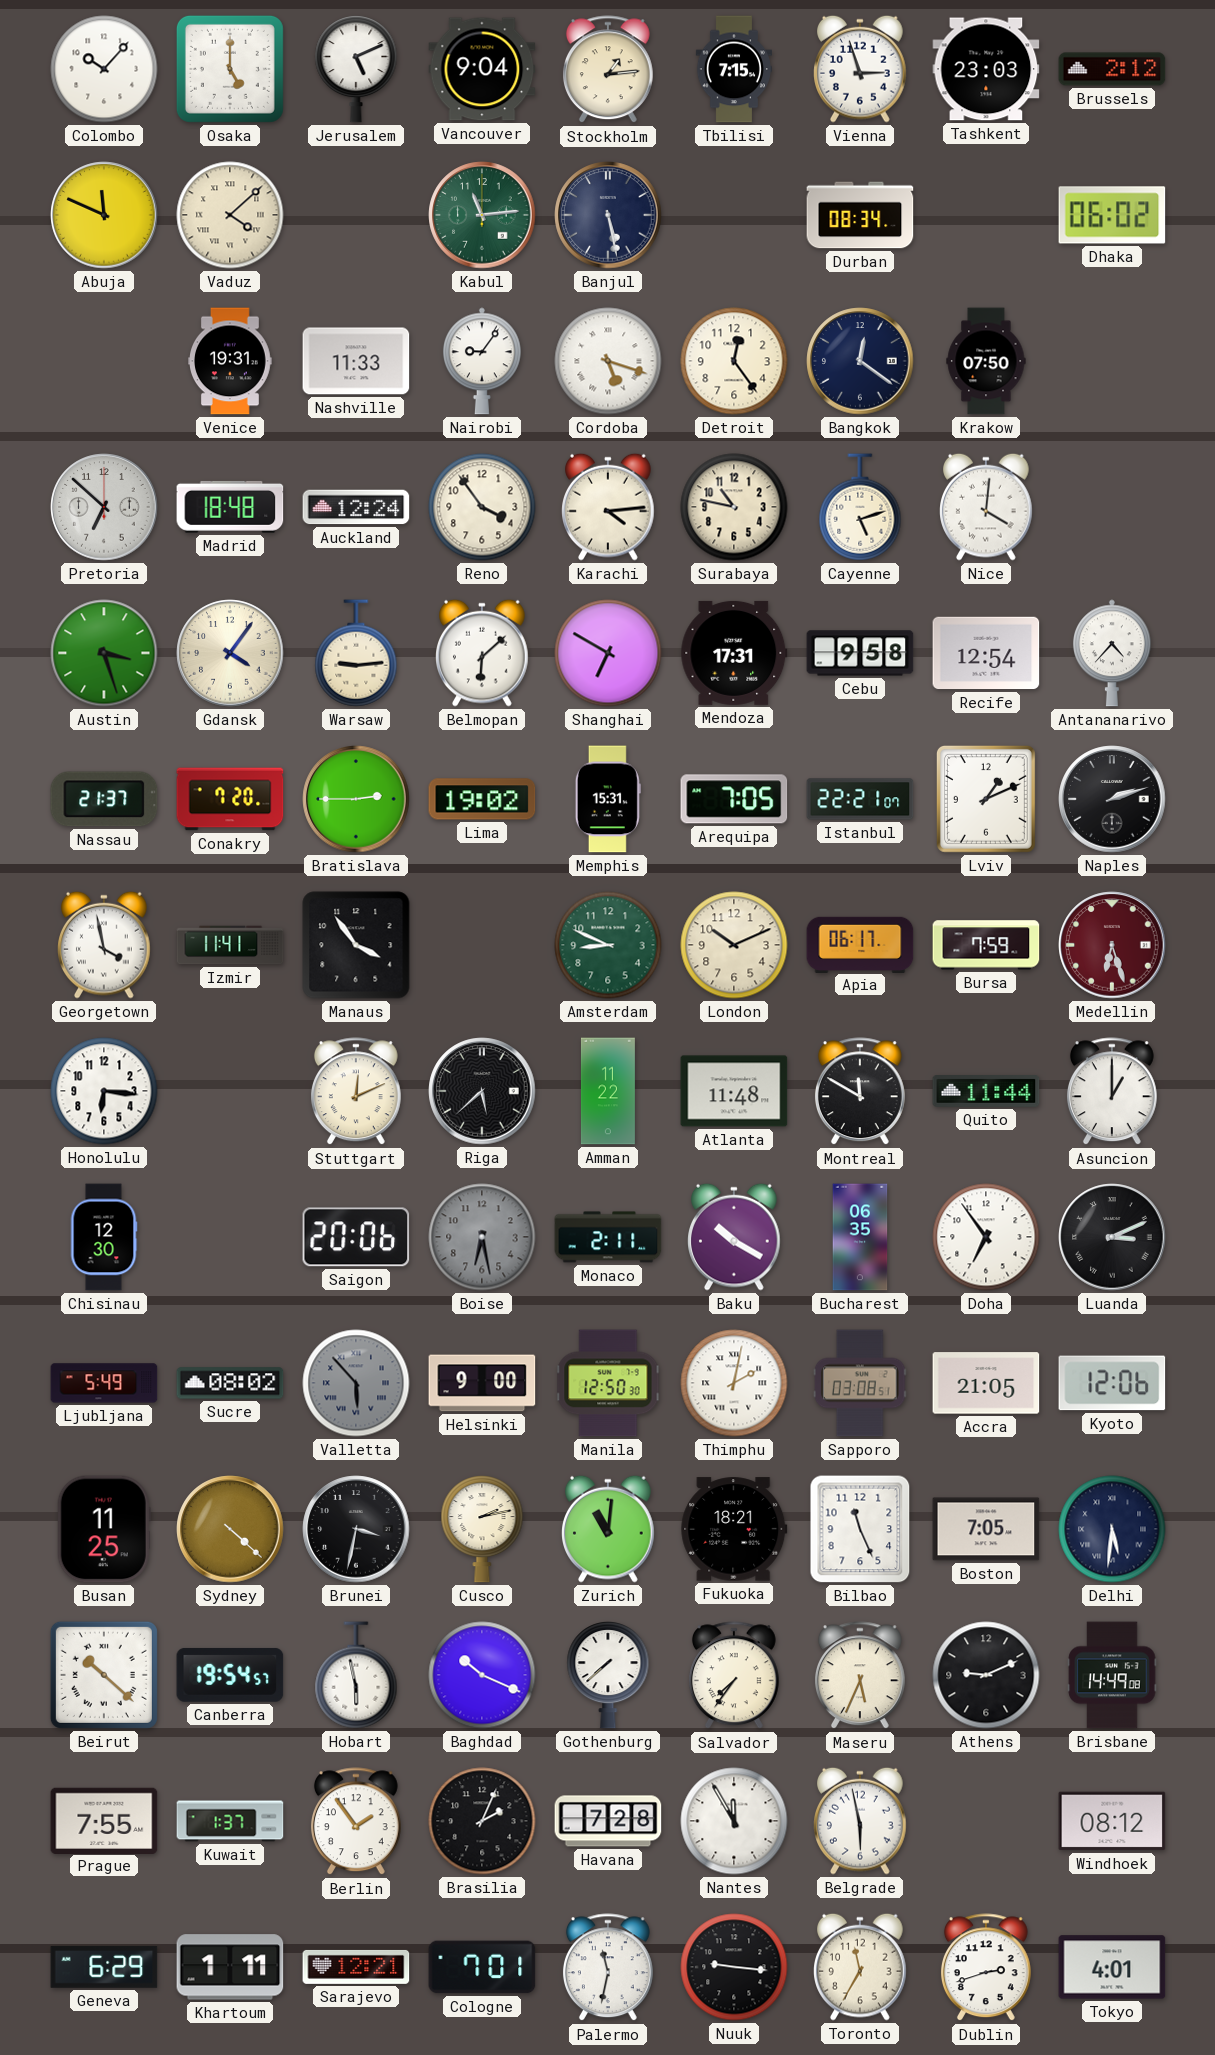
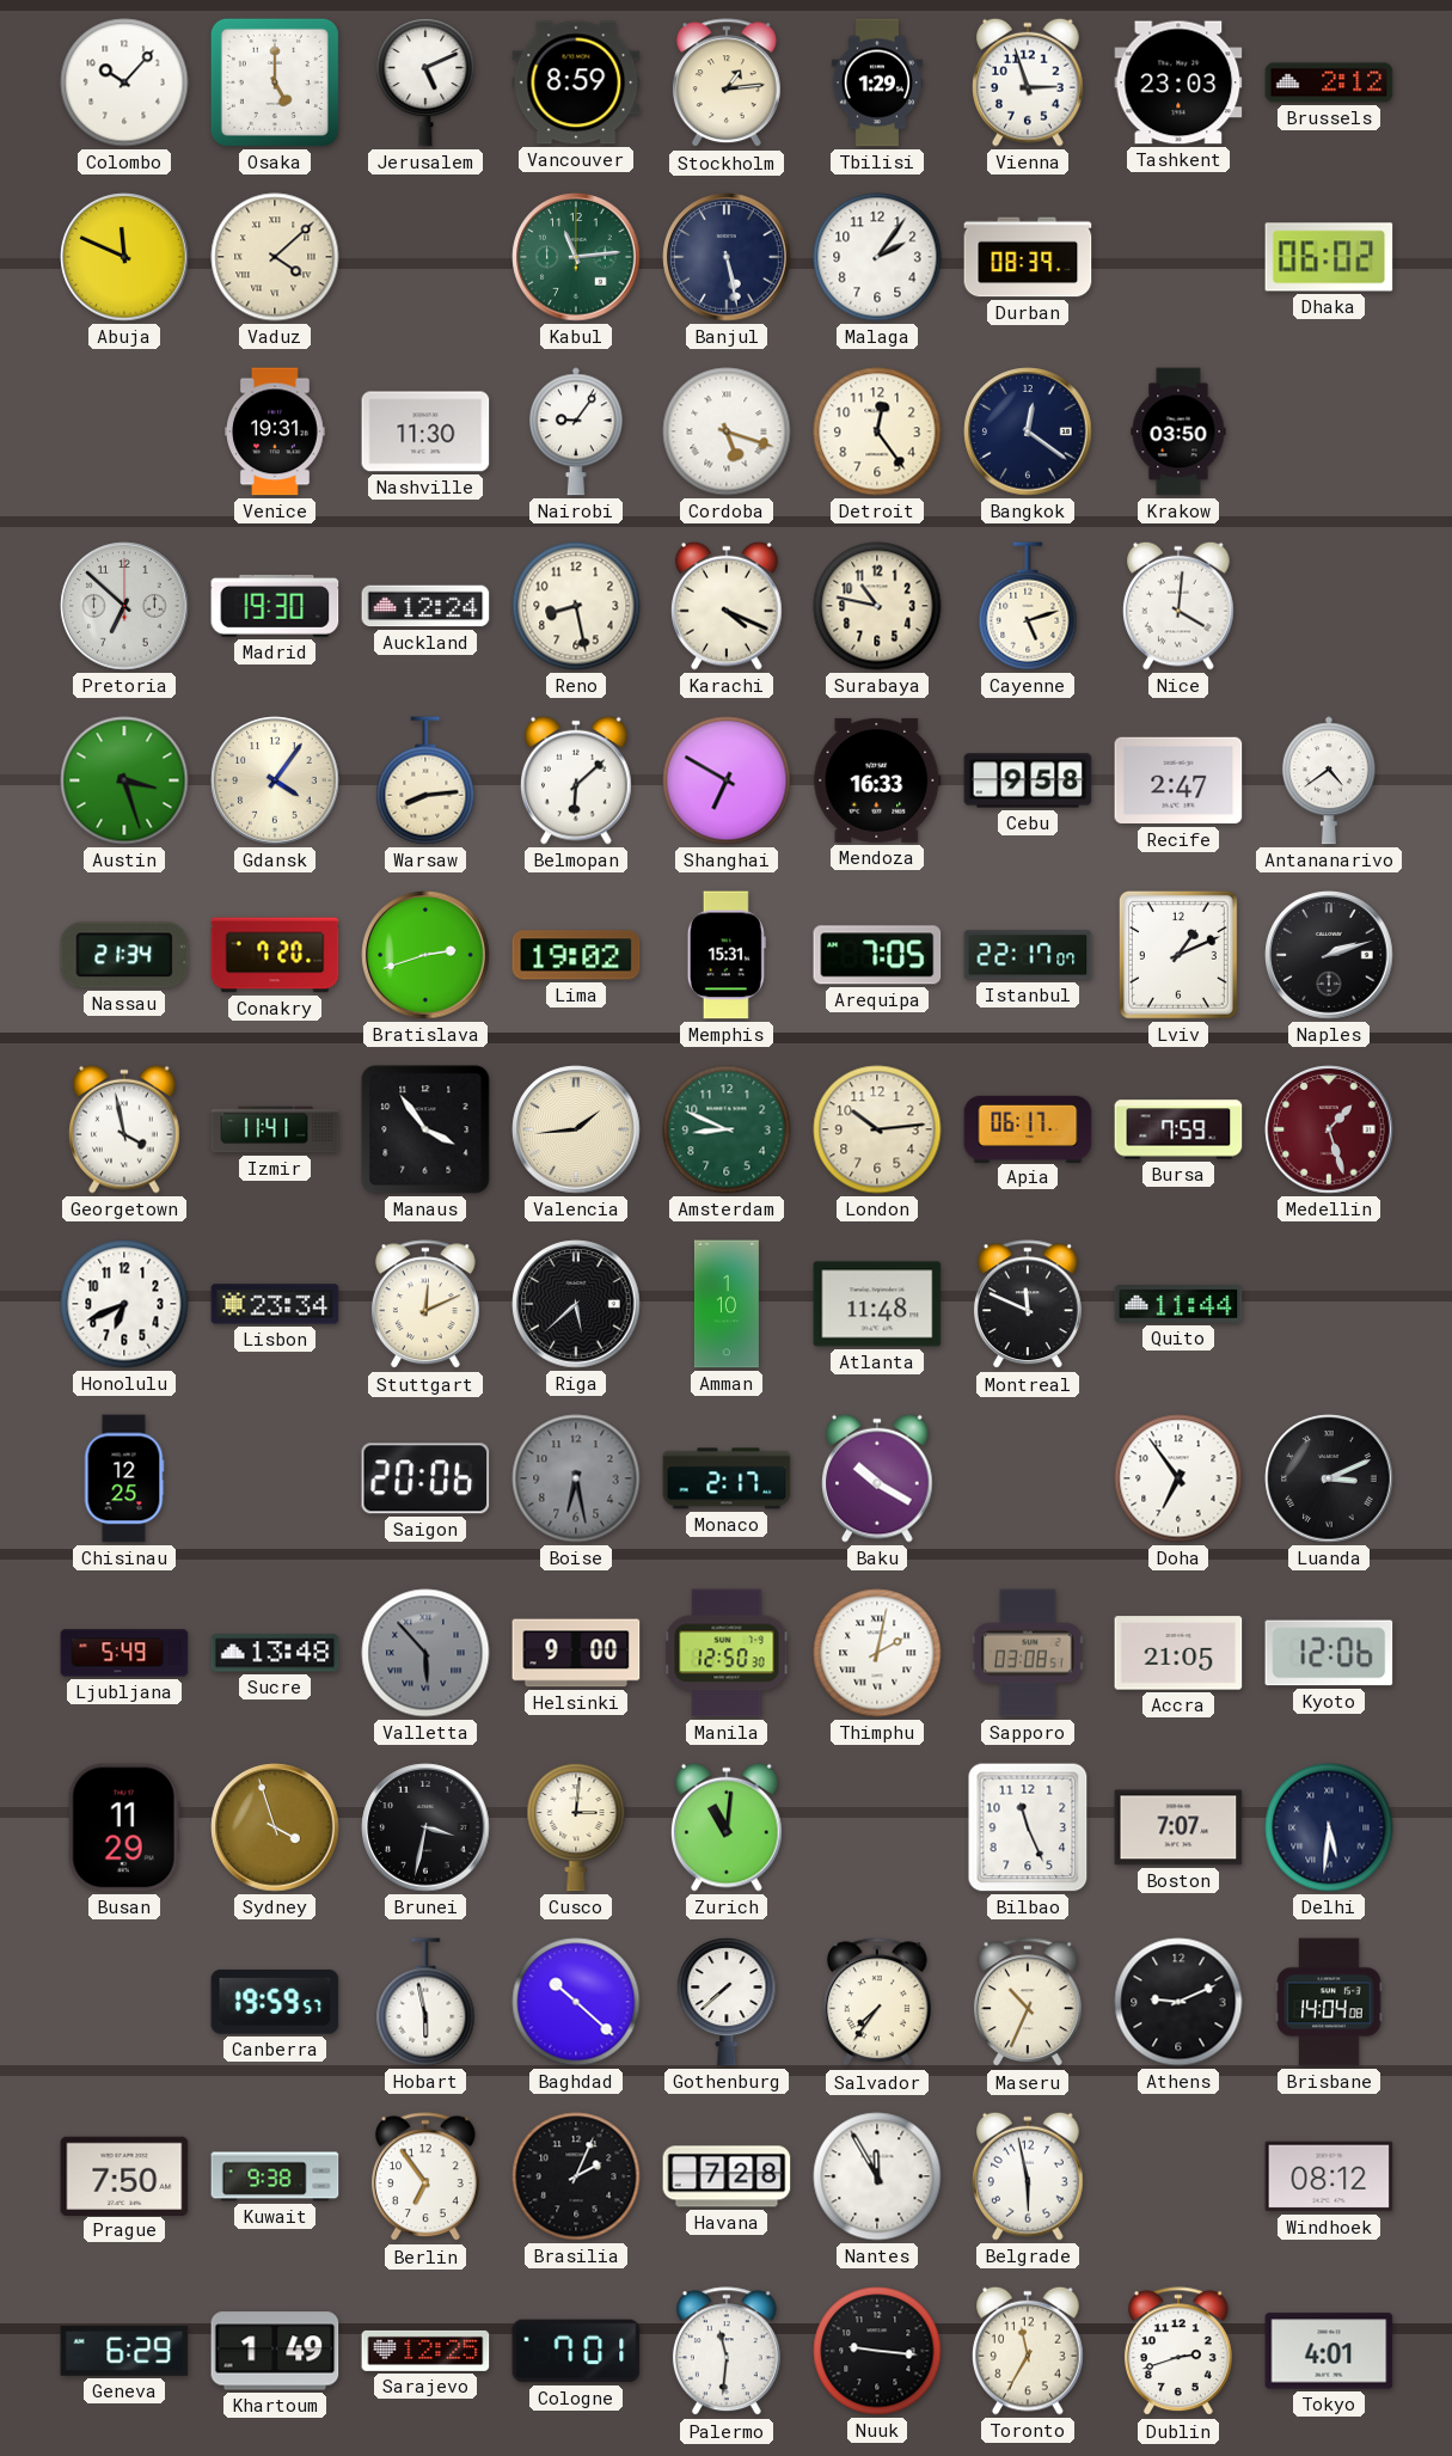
Vancouver: 9:04 -> 8:59
Tbilisi: 7:15 -> 1:29
Malaga: none -> 2:06
Durban: 08:34 -> 08:39
Nashville: 11:33 -> 11:30
Krakow: 07:50 -> 03:50
Madrid: 18:48 -> 19:30
Reno: 3:54 -> 8:28
Karachi: 4:14 -> 4:19
Warsaw: 9:14 -> 8:14
Mendoza: 17:31 -> 16:33
Recife: 12:54 -> 2:47
Antananarivo: 4:37 -> 4:39
Nassau: 21:37 -> 21:34
Bratislava: 2:45 -> 2:42
Istanbul: 22:21 -> 22:17
Valencia: none -> 1:44
London: 10:11 -> 10:14
Medellin: 6:27 -> 1:27
Honolulu: 6:16 -> 6:41
Lisbon: none -> 23:34
Amman: 11:22 -> 1:10
Montreal: 11:50 -> 11:49
Asuncion: 1:00 -> none
Chisinau: 12:30 -> 12:25
Monaco: 2:11 -> 2:17
Bucharest: 06:35 -> none
Sucre: 08:02 -> 13:48
Busan: 11:25 -> 11:29
Sydney: 4:22 -> 3:57
Cusco: 2:13 -> 3:01
Fukuoka: 18:21 -> none
Boston: 7:05 -> 7:07
Beirut: 10:22 -> none
Canberra: 19:54 -> 19:59
Baghdad: 10:19 -> 10:22
Maseru: 5:34 -> 10:34
Brisbane: 14:49 -> 14:04
Prague: 7:55 -> 7:50
Kuwait: 1:37 -> 9:38
Berlin: 1:54 -> 6:54
Khartoum: 1:11 -> 1:49
Sarajevo: 12:21 -> 12:25
Palermo: 11:32 -> 11:31
